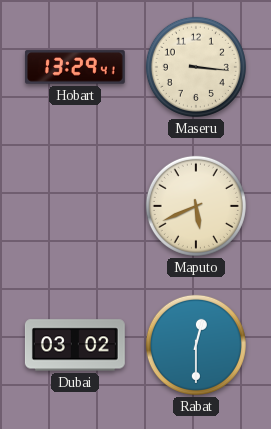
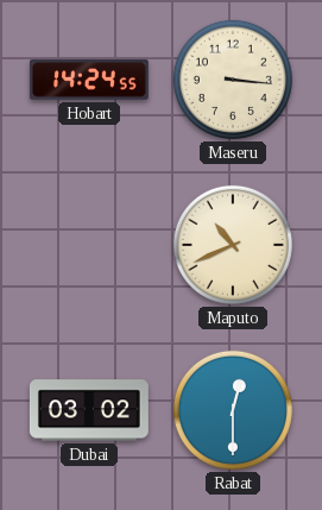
Hobart: 13:29 -> 14:24
Maputo: 5:41 -> 10:41
